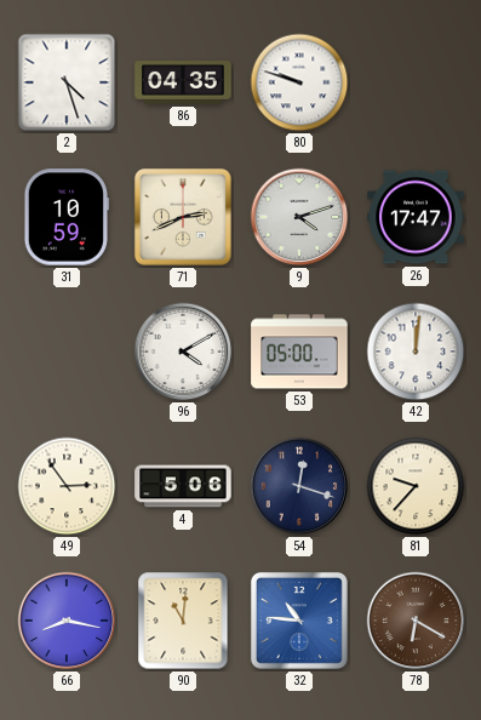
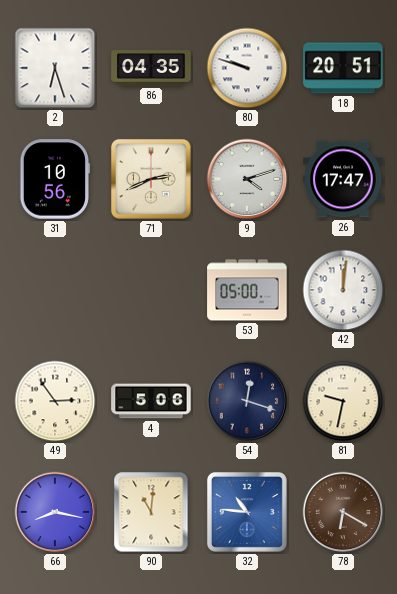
2: 4:27 -> 6:27
18: none -> 20:51
31: 10:59 -> 10:56
96: 4:10 -> none
81: 9:37 -> 9:32
